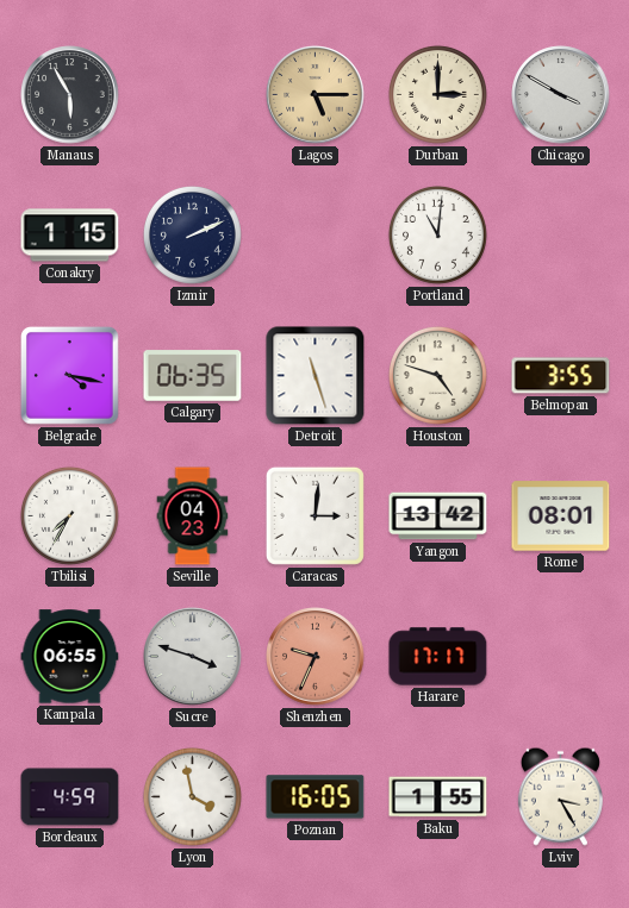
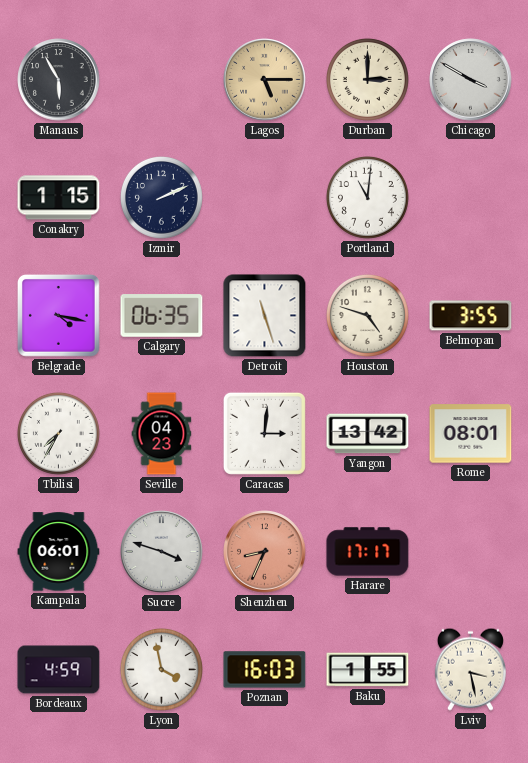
Kampala: 06:55 -> 06:01
Shenzhen: 9:34 -> 8:34
Poznan: 16:05 -> 16:03
Lviv: 3:25 -> 3:28
